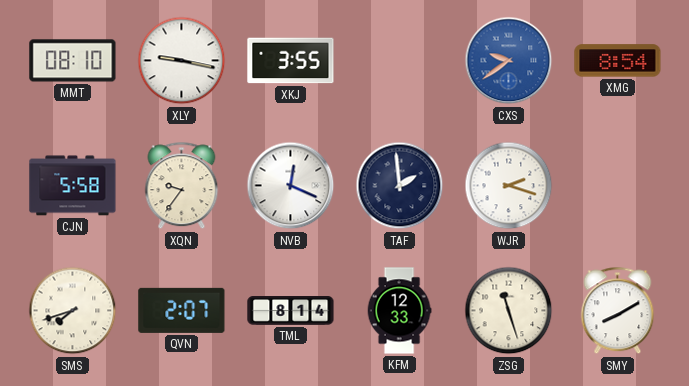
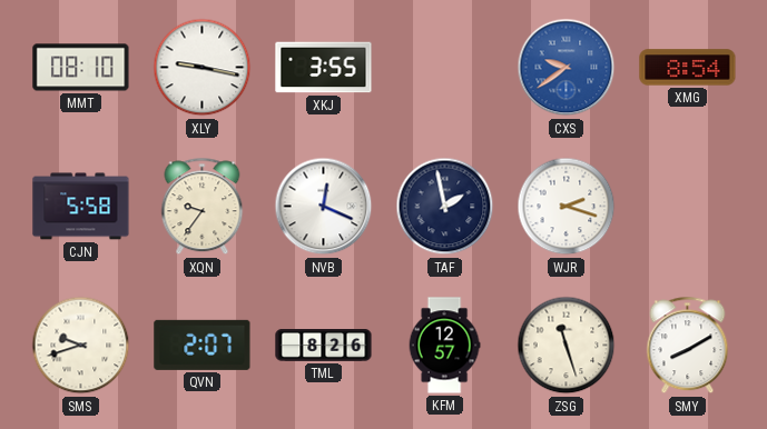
TAF: 1:59 -> 1:58
SMS: 7:42 -> 9:42
TML: 8:14 -> 8:26
KFM: 12:33 -> 12:57
